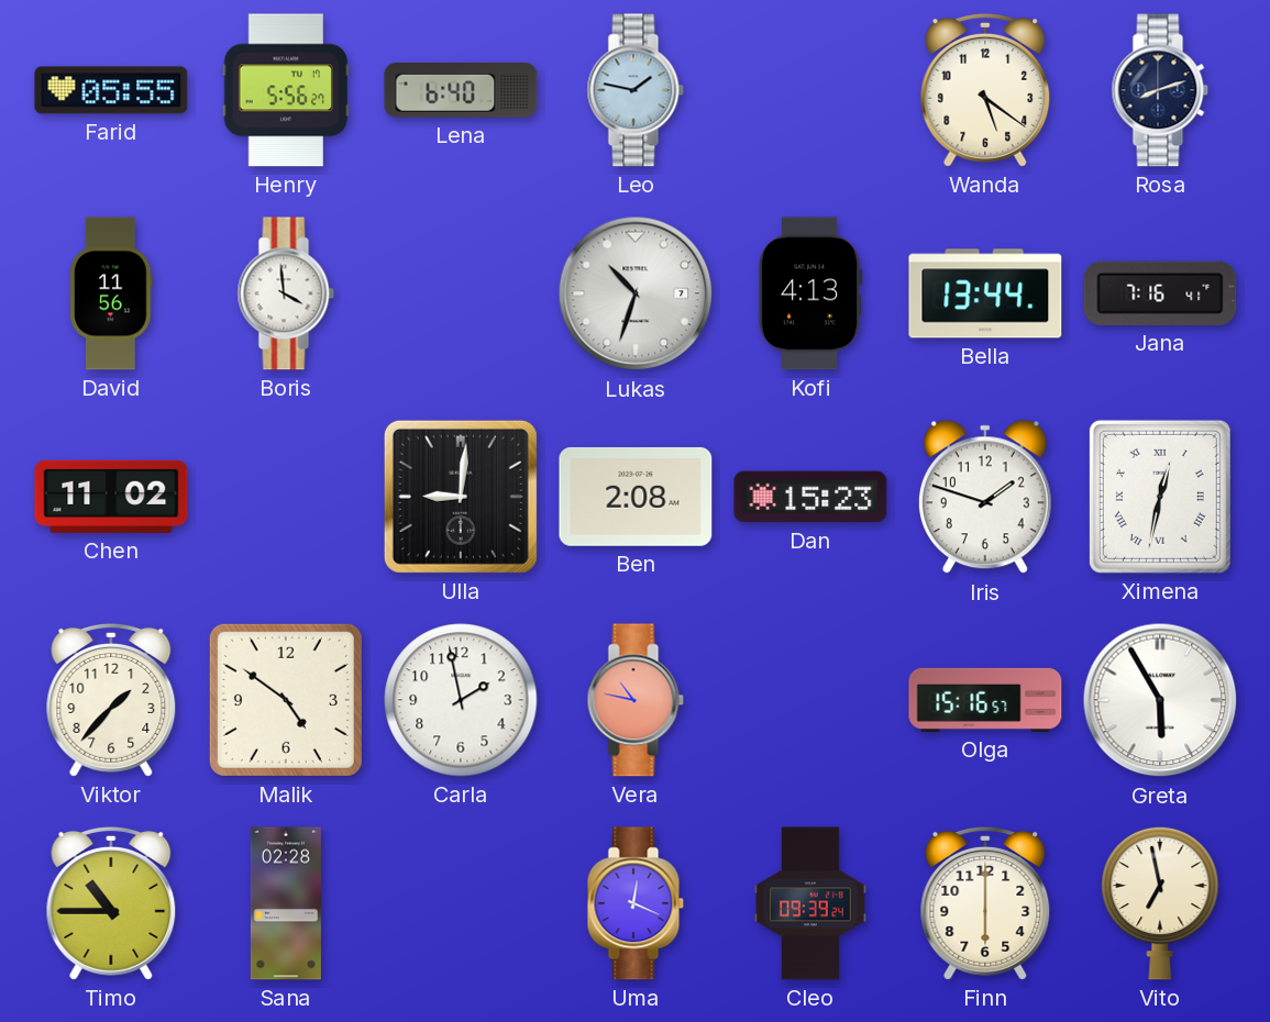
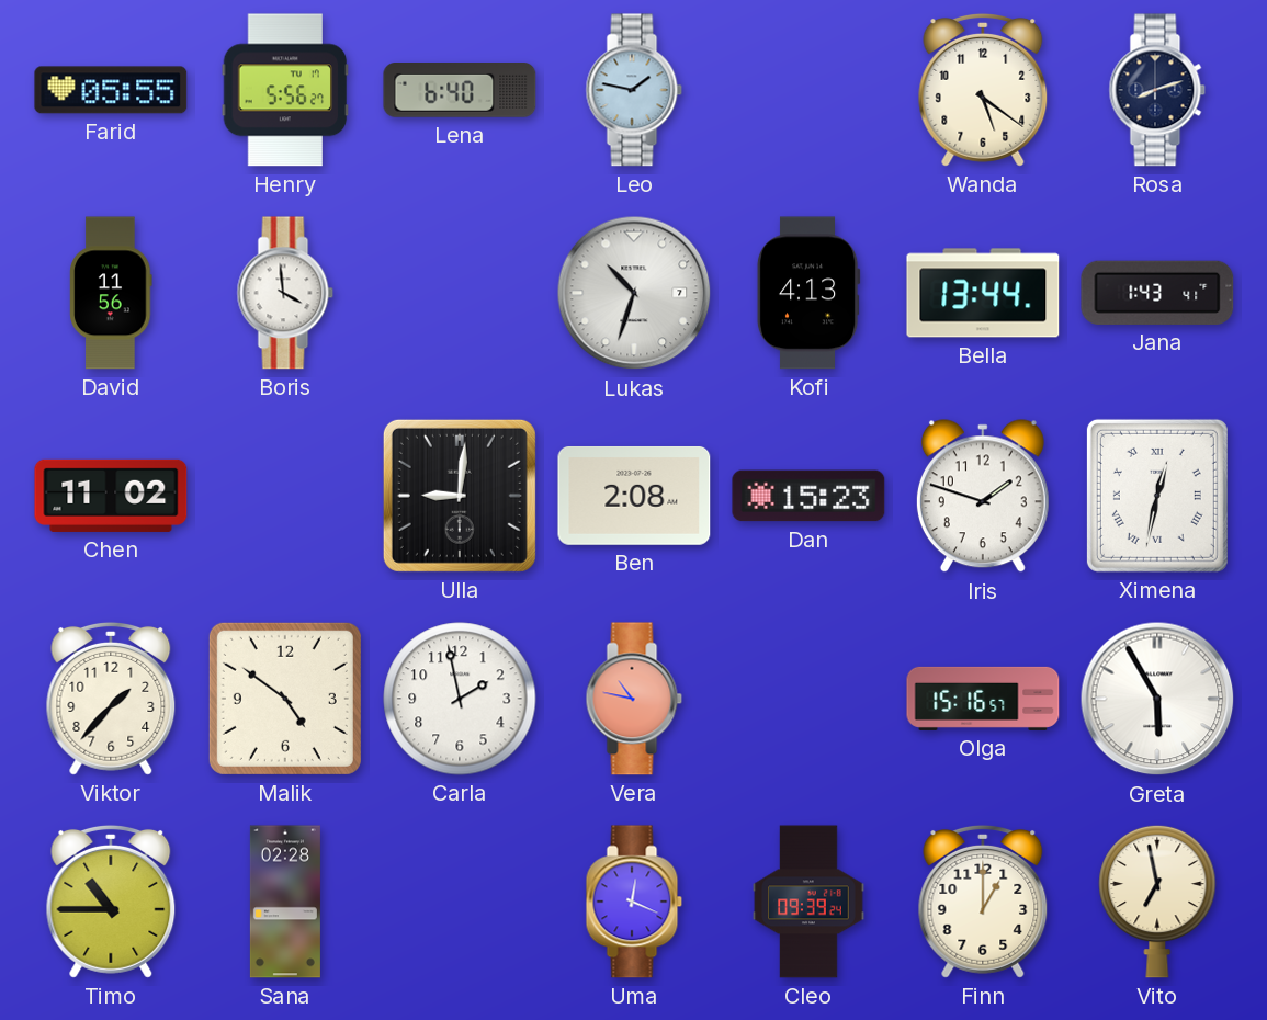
Jana: 7:16 -> 1:43
Finn: 6:00 -> 1:00
